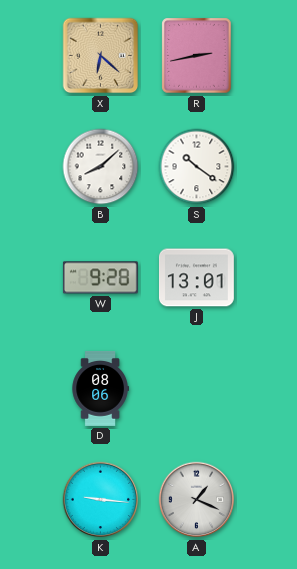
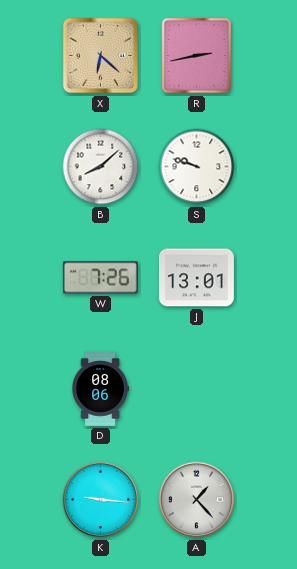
S: 10:21 -> 9:48
W: 9:28 -> 7:26
A: 1:19 -> 1:23
